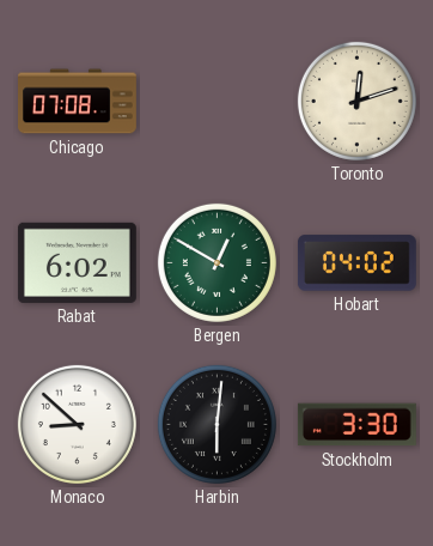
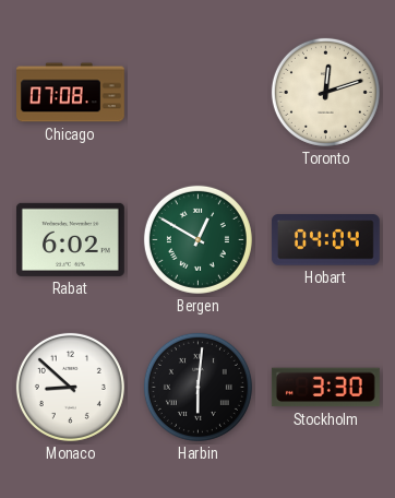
Hobart: 04:02 -> 04:04
